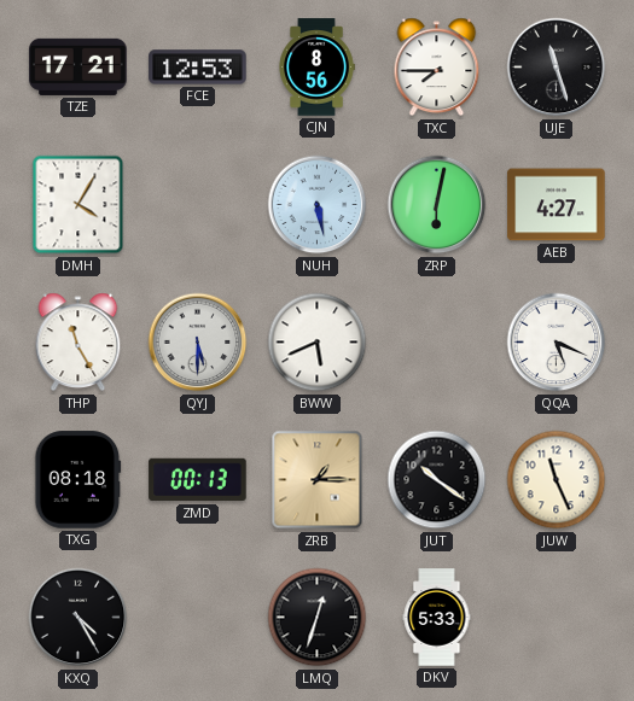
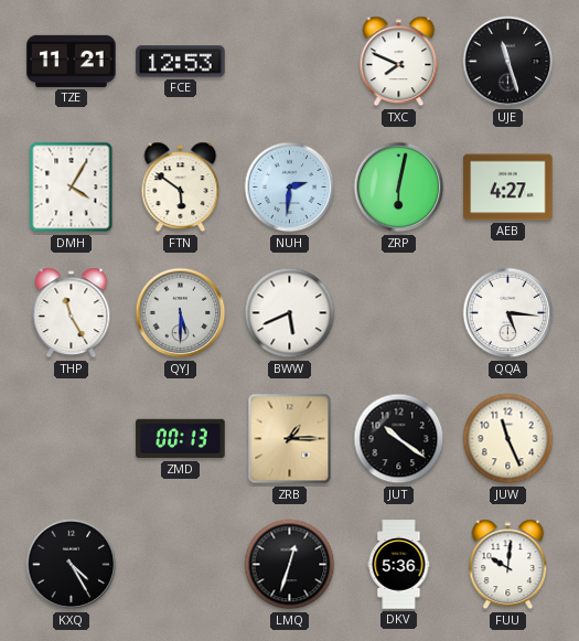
TZE: 17:21 -> 11:21
CJN: 8:56 -> none
TXC: 7:45 -> 7:49
FTN: none -> 5:51
NUH: 5:28 -> 2:31
QQA: 5:19 -> 5:16
TXG: 08:18 -> none
DKV: 5:33 -> 5:36
FUU: none -> 10:01
